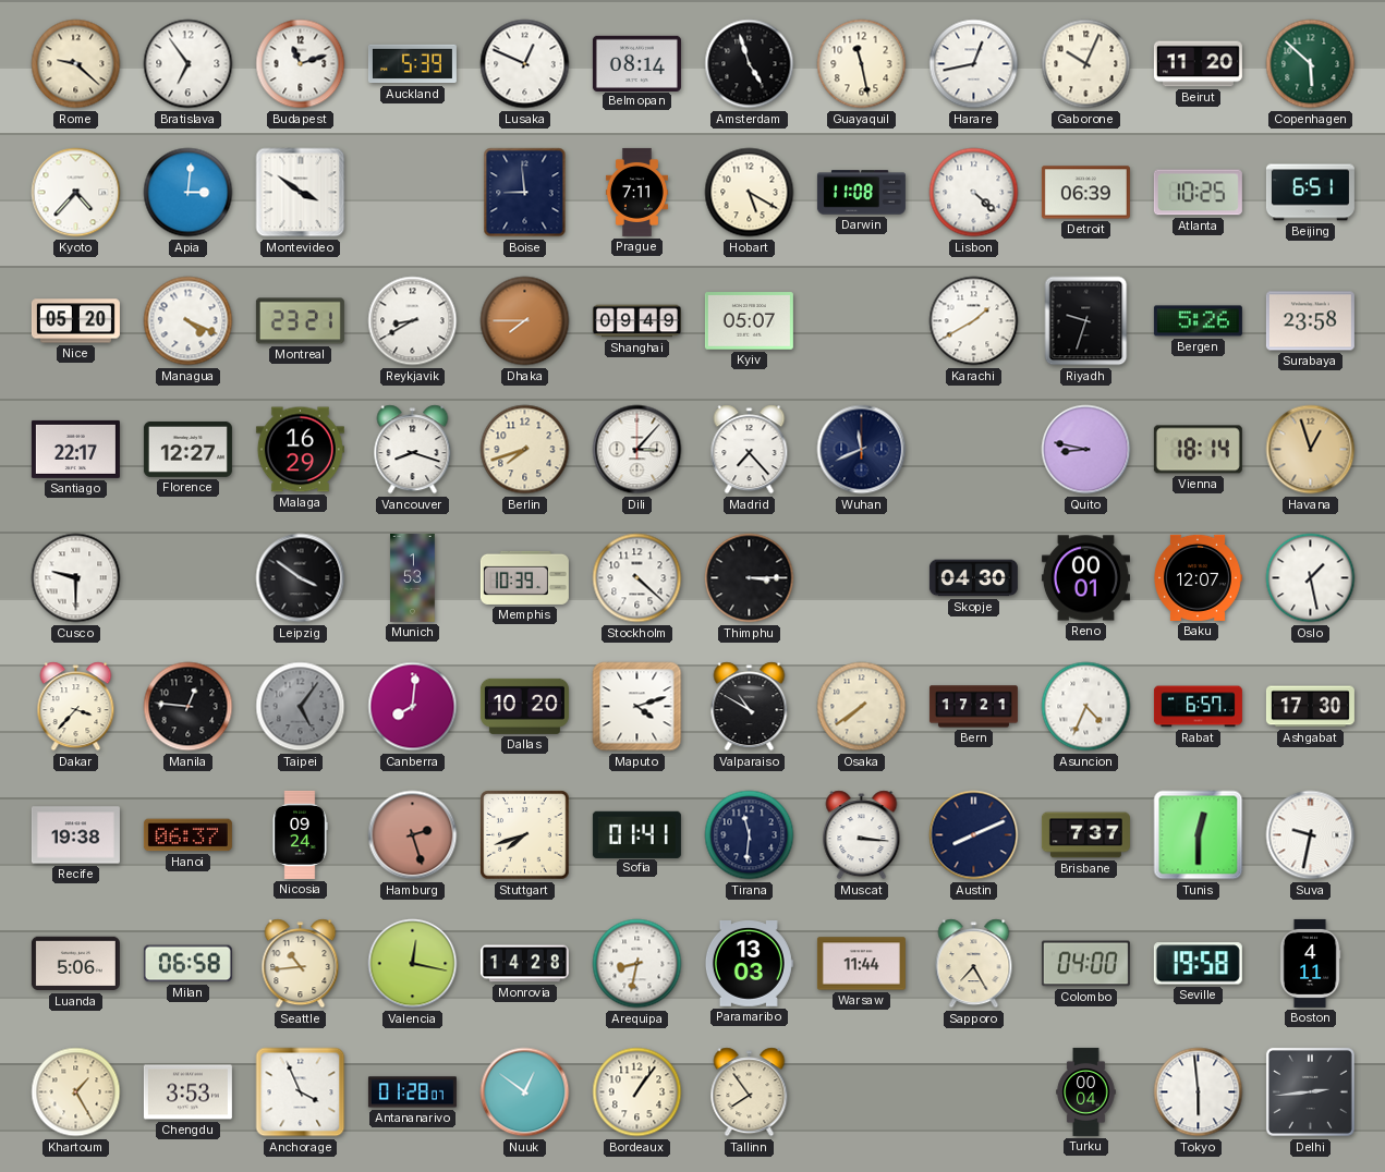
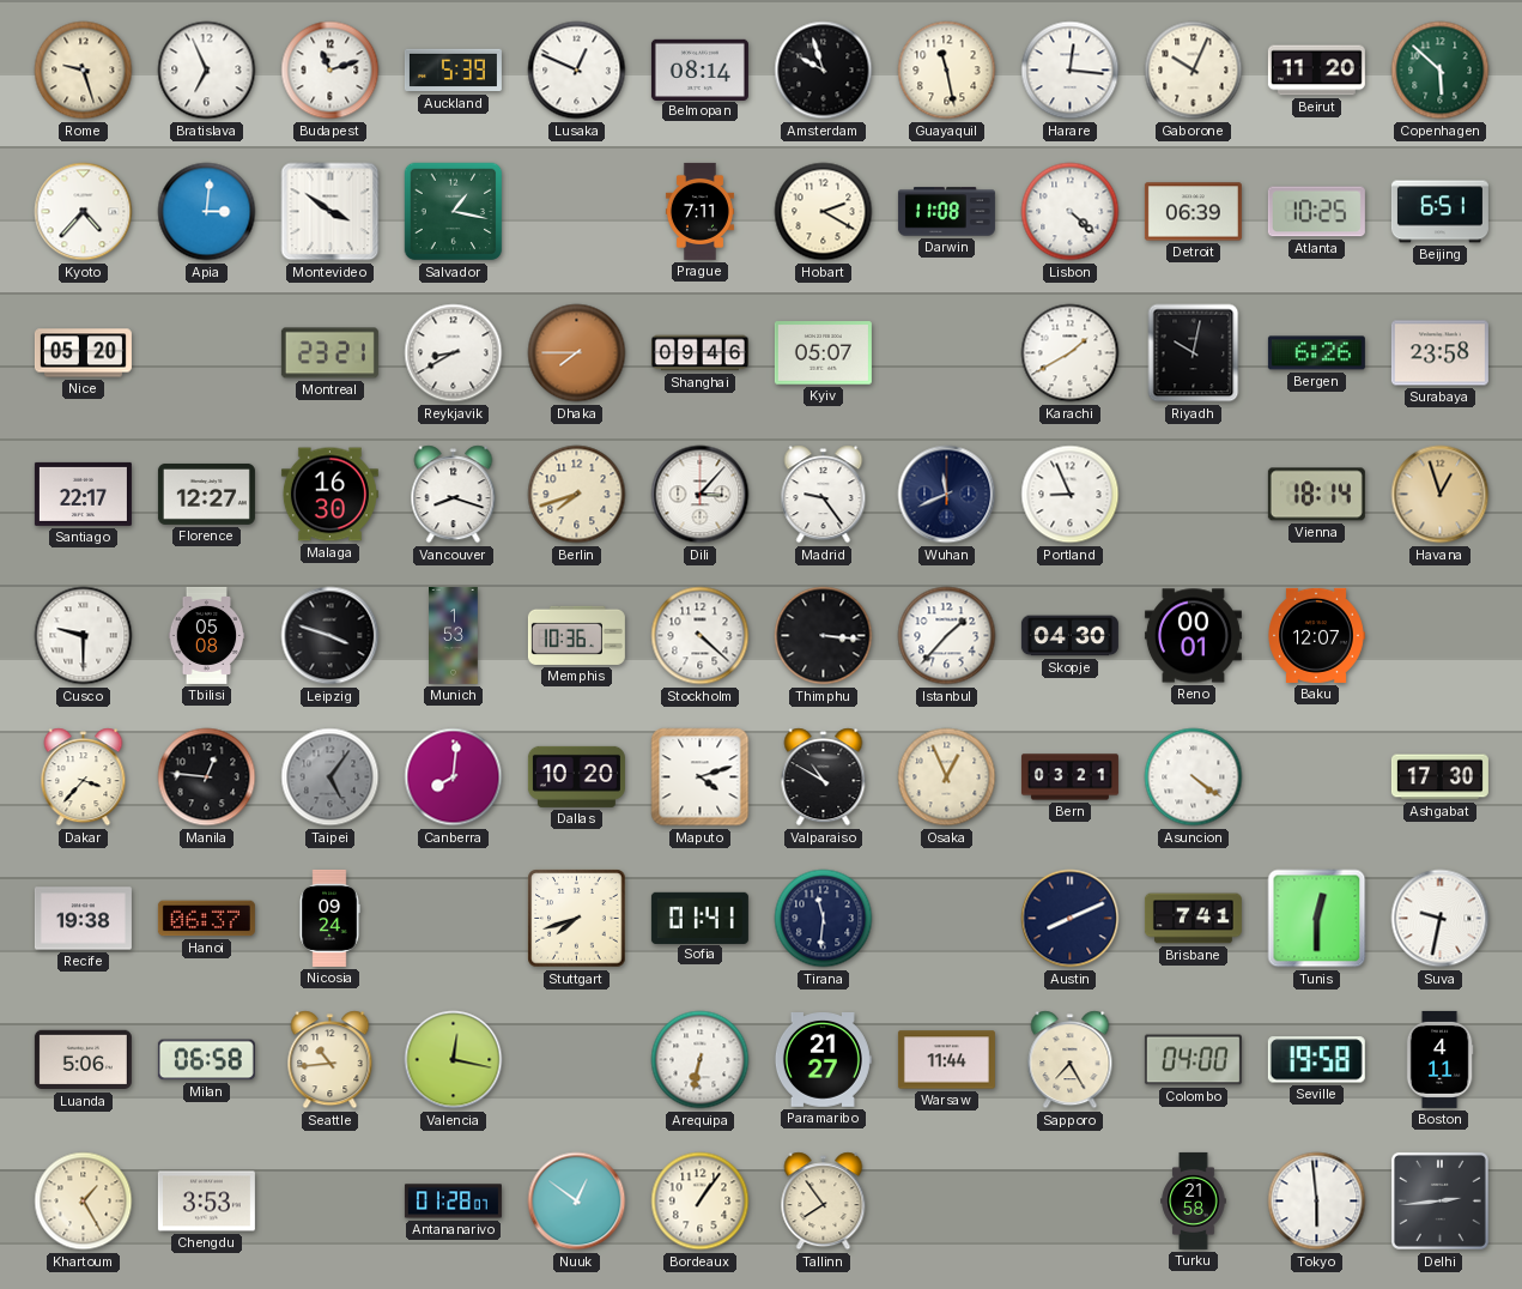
Rome: 9:22 -> 9:27
Bratislava: 6:54 -> 6:56
Amsterdam: 4:57 -> 9:57
Harare: 12:43 -> 12:16
Salvador: none -> 1:17
Boise: 8:59 -> none
Hobart: 5:20 -> 2:20
Managua: 4:19 -> none
Shanghai: 09:49 -> 09:46
Riyadh: 9:33 -> 10:02
Bergen: 5:26 -> 6:26
Malaga: 16:29 -> 16:30
Madrid: 7:23 -> 9:24
Portland: none -> 8:56
Quito: 8:47 -> none
Tbilisi: none -> 05:08
Leipzig: 3:51 -> 3:48
Memphis: 10:39 -> 10:36
Thimphu: 3:15 -> 3:16
Istanbul: none -> 1:37
Oslo: 1:28 -> none
Osaka: 7:39 -> 12:56
Bern: 17:21 -> 03:21
Asuncion: 4:34 -> 4:21
Rabat: 6:57 -> none
Hamburg: 2:27 -> none
Muscat: 3:16 -> none
Brisbane: 7:37 -> 7:41
Monrovia: 14:28 -> none
Arequipa: 8:32 -> 6:32
Paramaribo: 13:03 -> 21:27
Anchorage: 3:56 -> none
Turku: 00:04 -> 21:58
